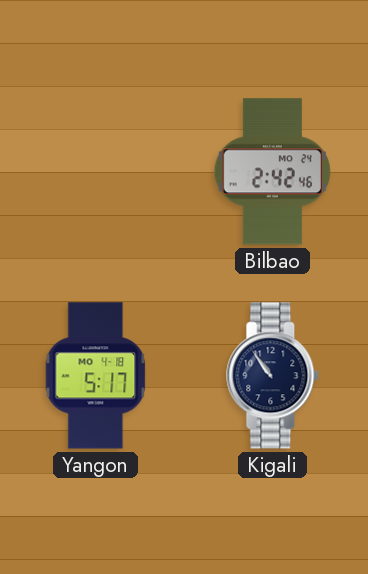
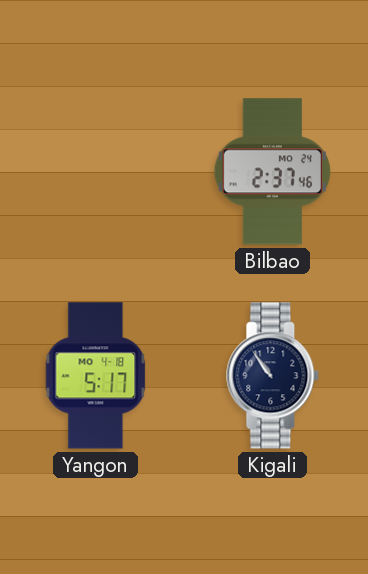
Bilbao: 2:42 -> 2:37
